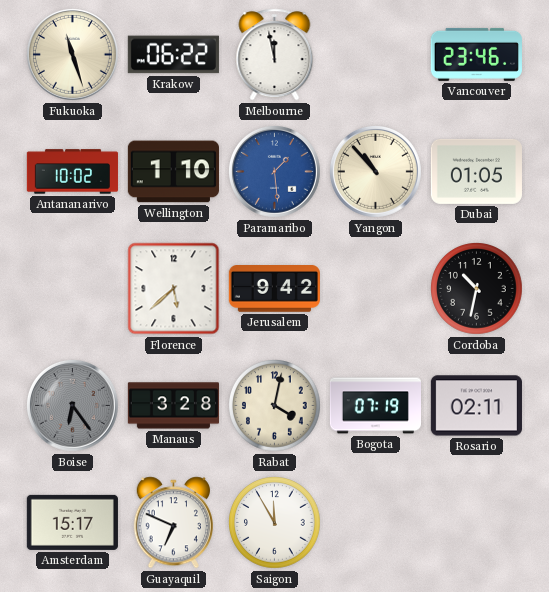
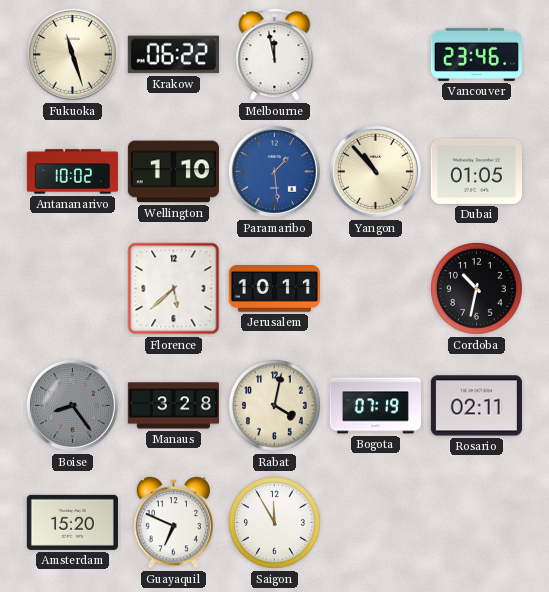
Jerusalem: 9:42 -> 10:11
Boise: 6:24 -> 8:24
Amsterdam: 15:17 -> 15:20
